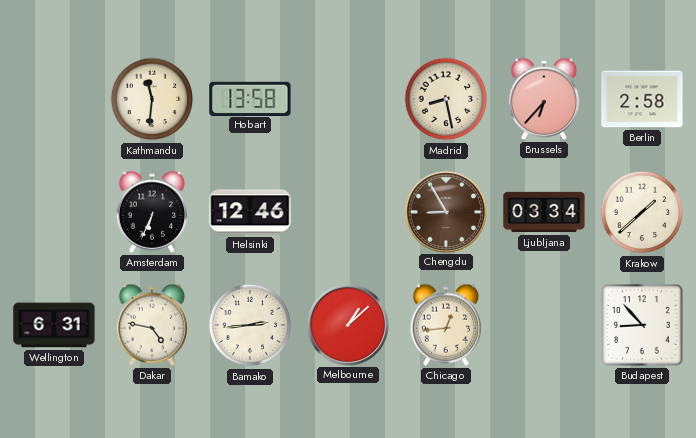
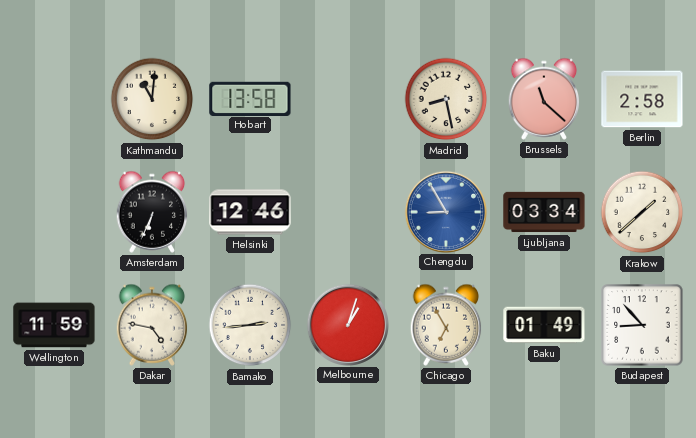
Kathmandu: 11:31 -> 11:01
Brussels: 6:37 -> 11:22
Chengdu dial: brown -> blue
Wellington: 6:31 -> 11:59
Melbourne: 1:08 -> 1:03
Chicago: 12:44 -> 6:55
Baku: none -> 01:49
